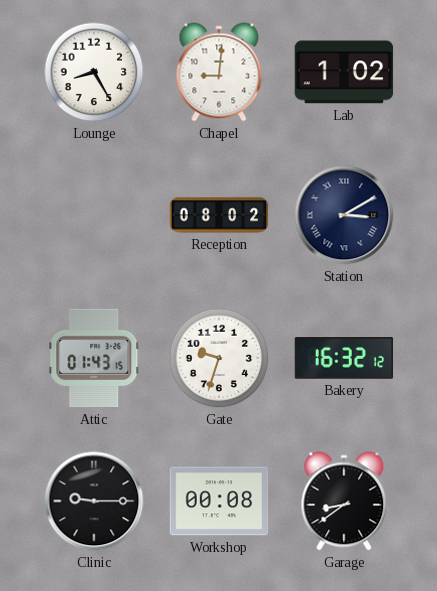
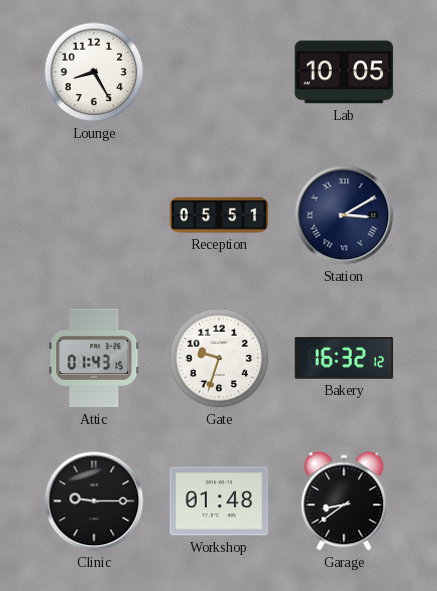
Chapel: 9:01 -> none
Lab: 1:02 -> 10:05
Reception: 08:02 -> 05:51
Workshop: 00:08 -> 01:48
